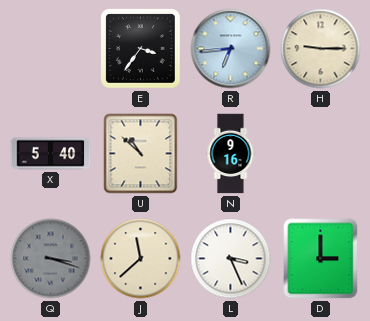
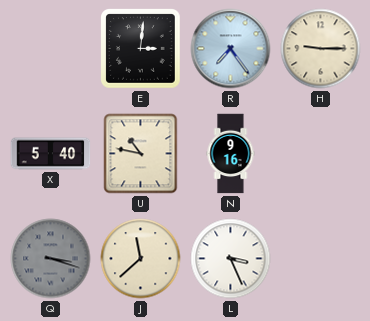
E: 3:36 -> 3:01
R: 6:44 -> 7:24
U: 10:52 -> 10:47
D: 3:00 -> none
